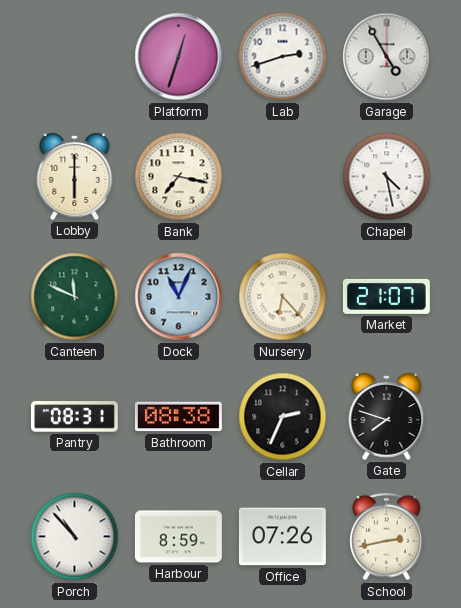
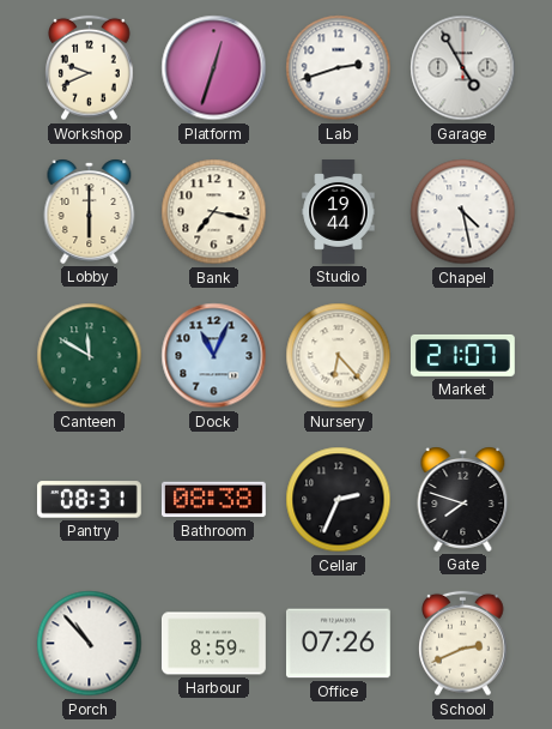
Workshop: none -> 9:41
Studio: none -> 19:44
Canteen: 11:49 -> 11:50
School: 2:43 -> 2:41
